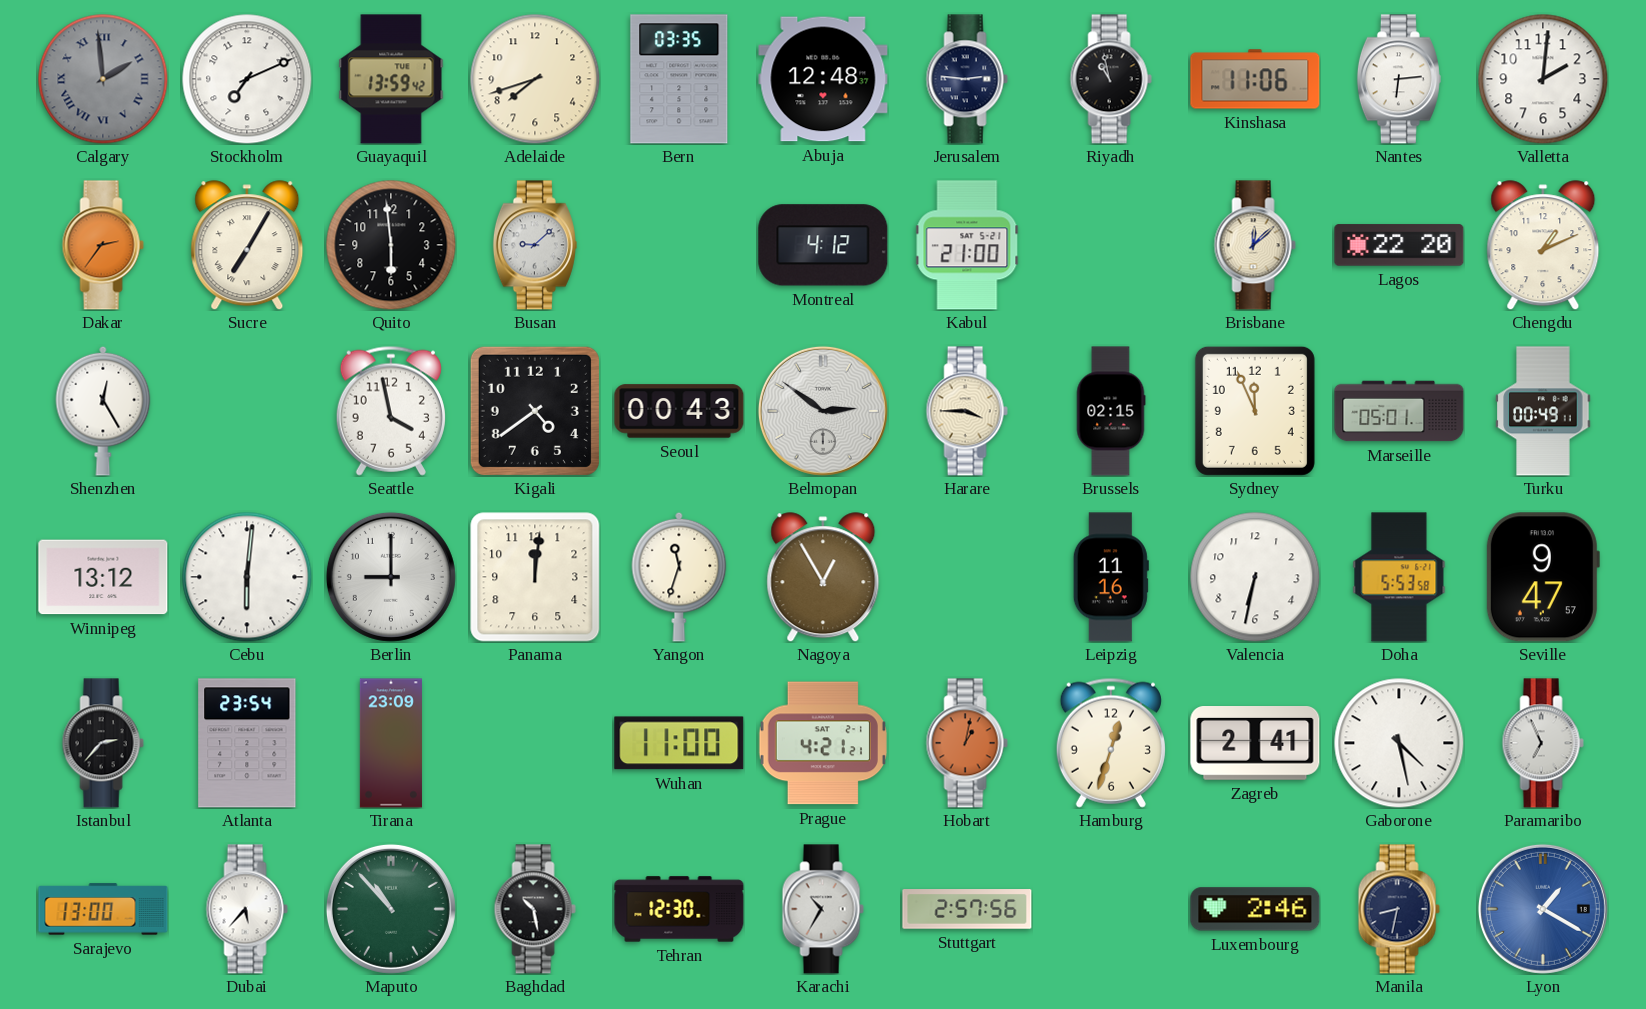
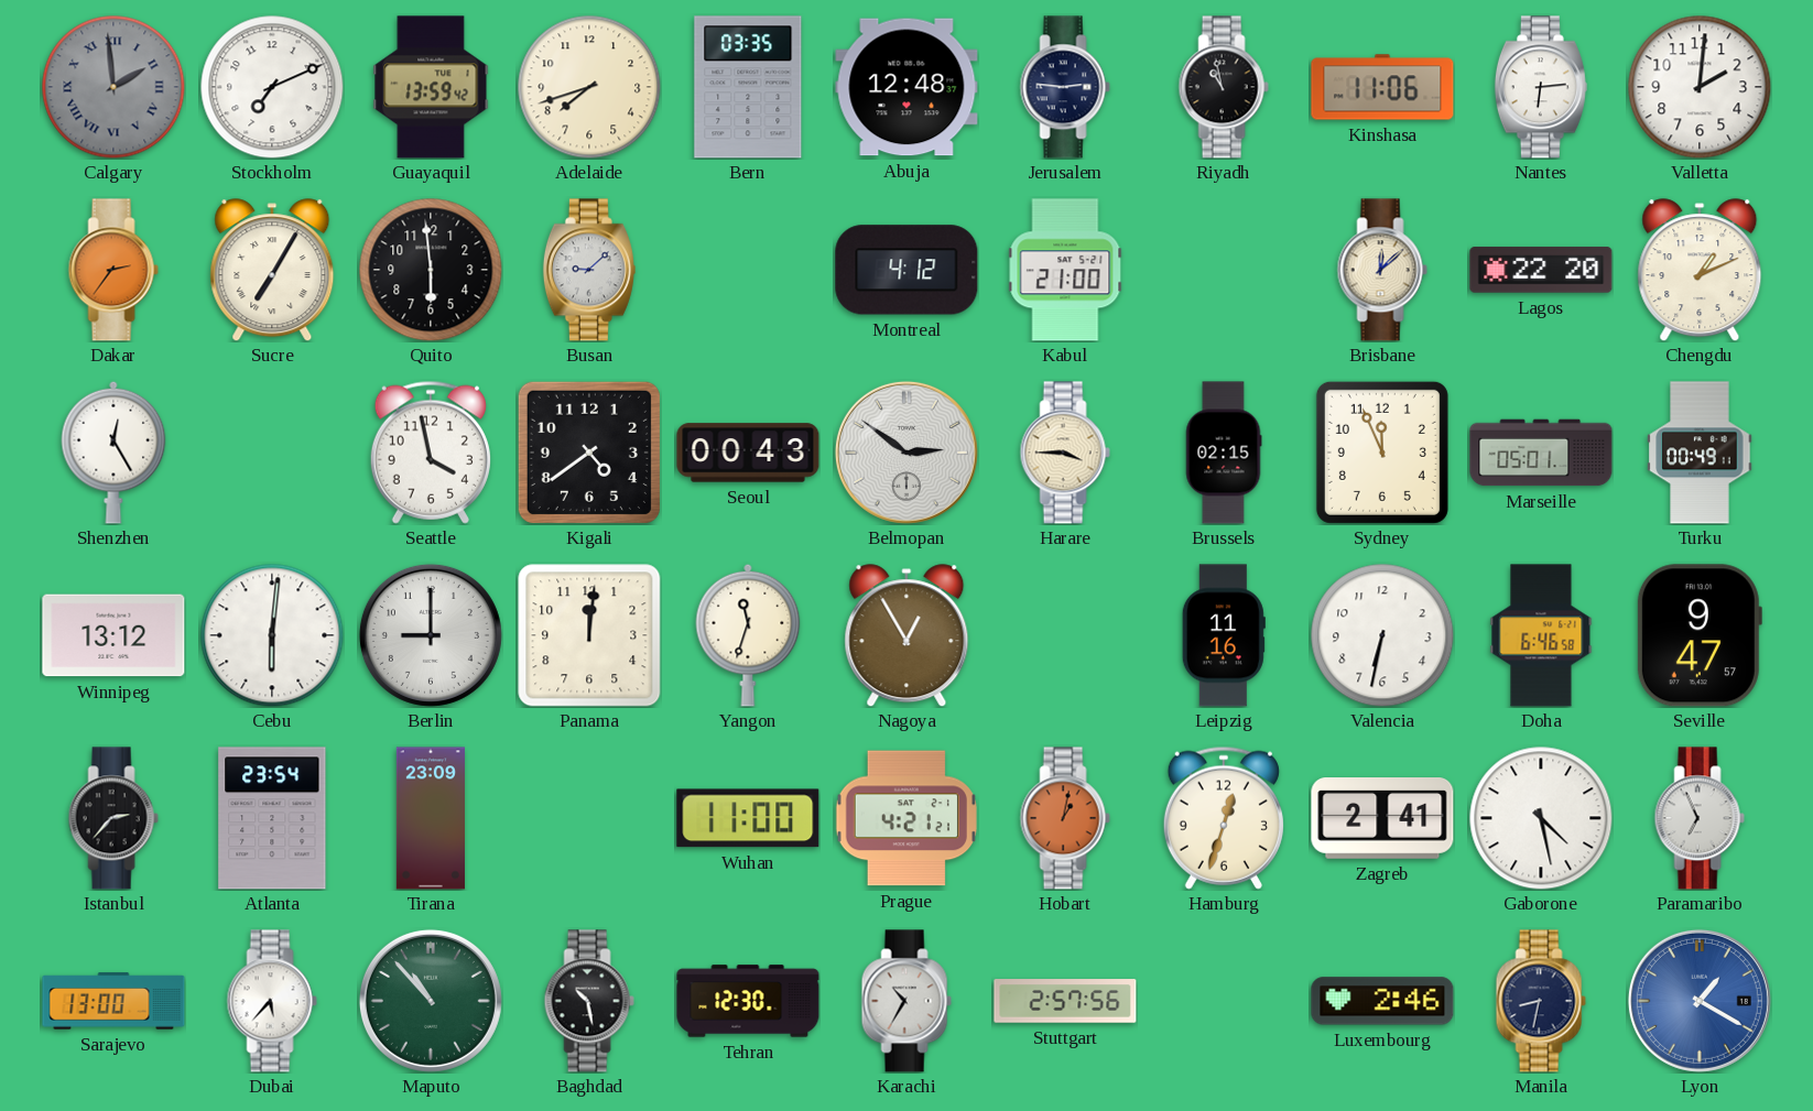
Doha: 5:53 -> 6:46
